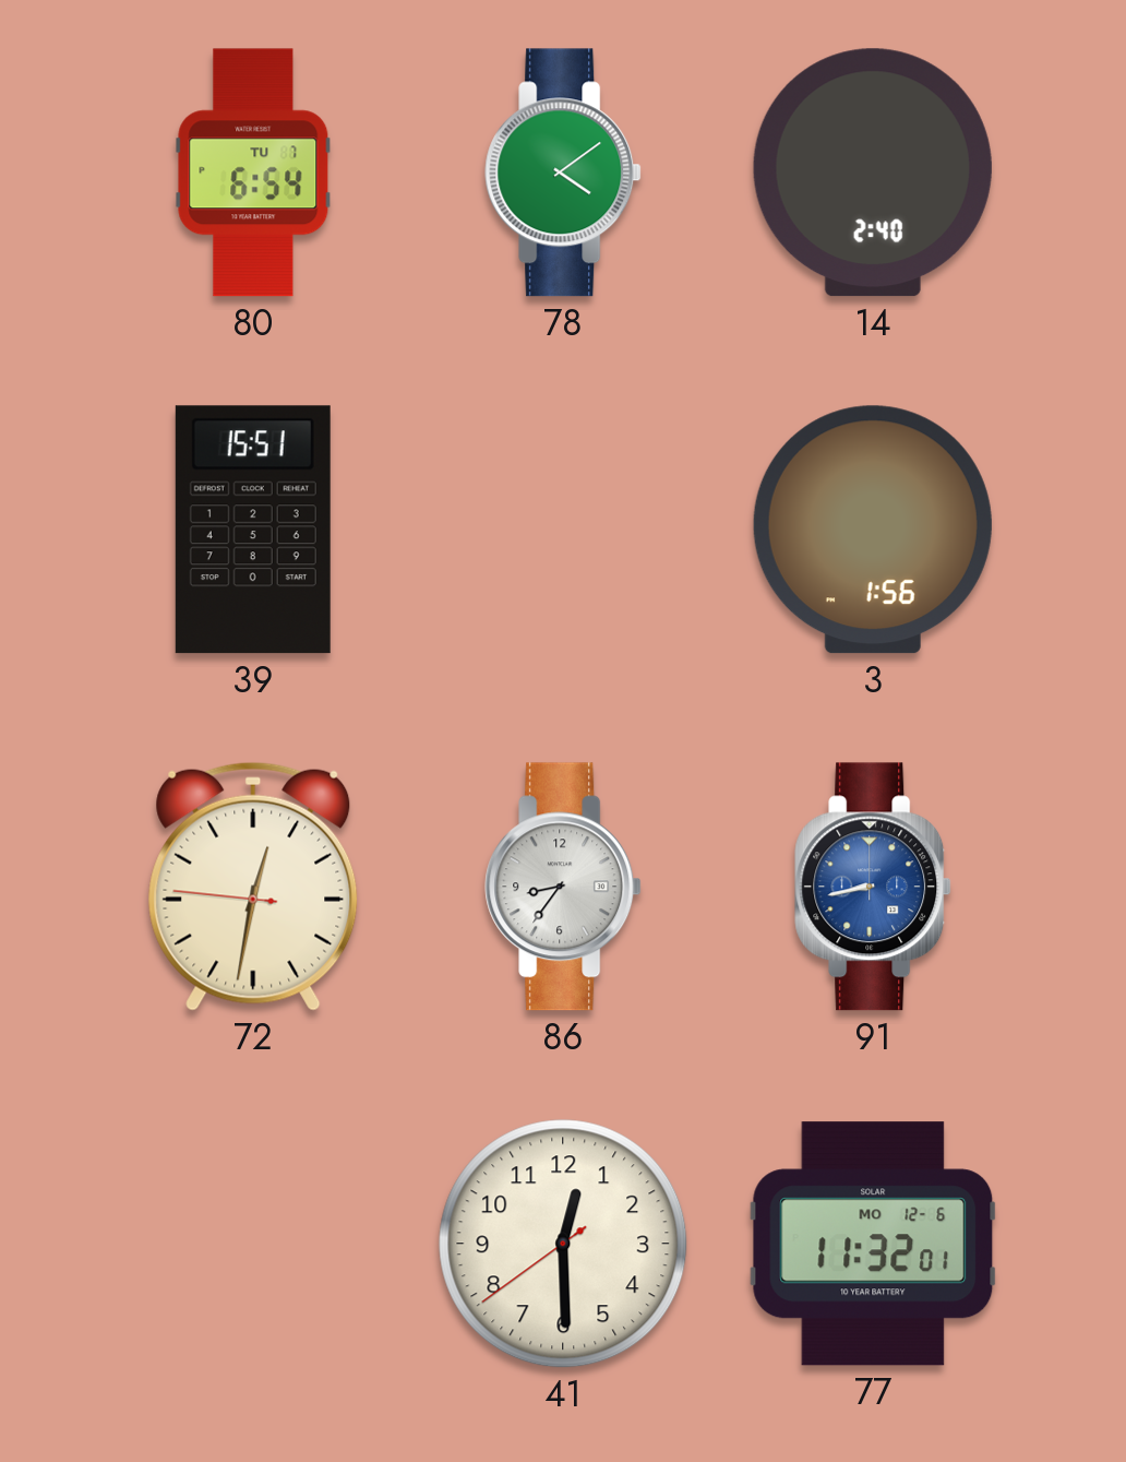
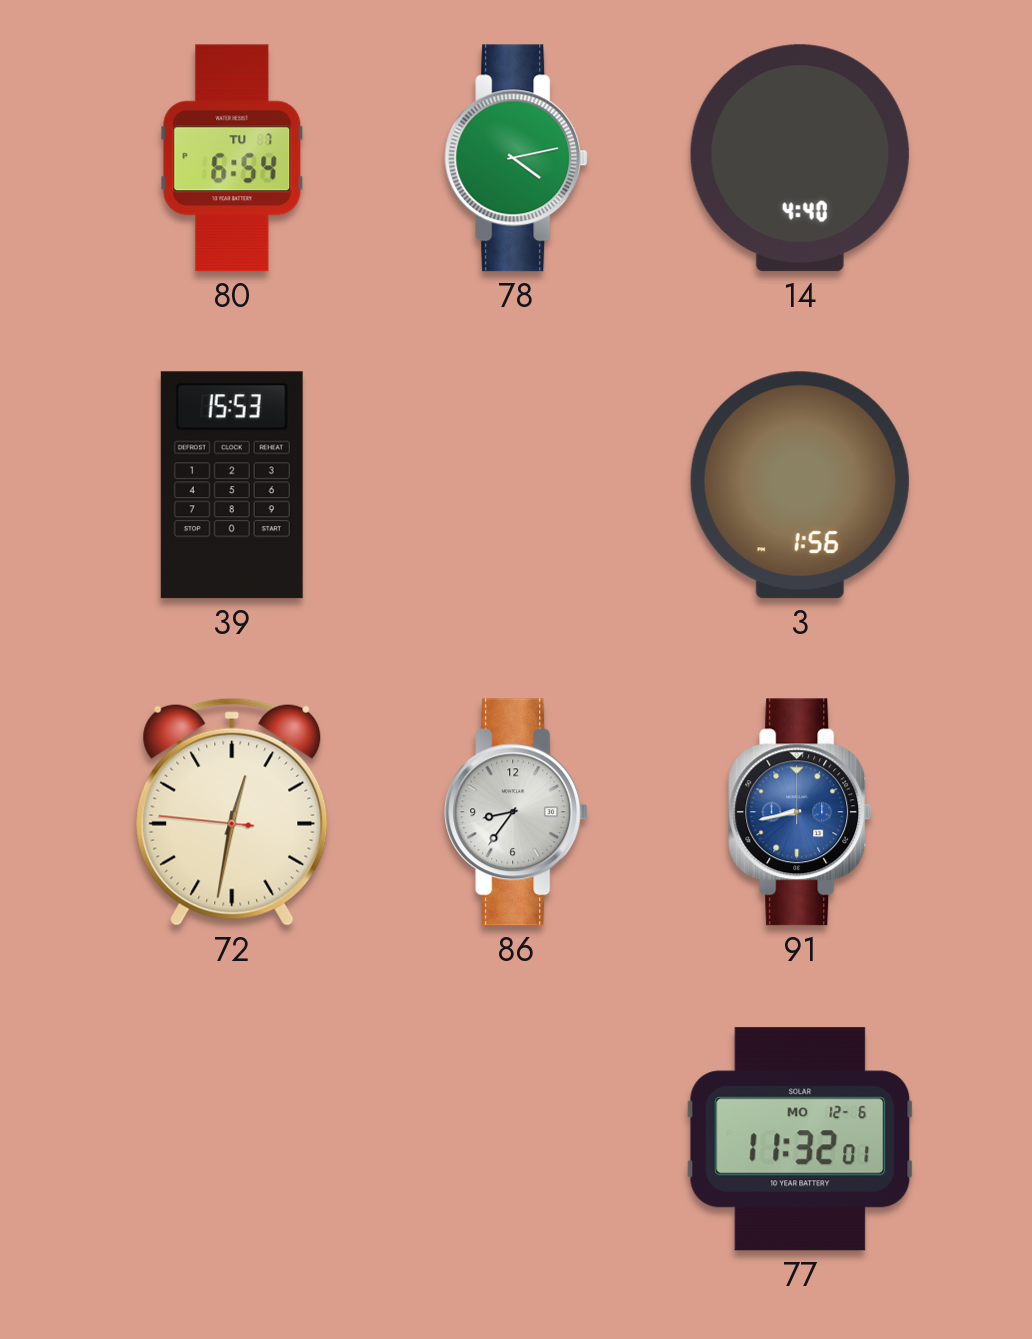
78: 4:09 -> 4:13
14: 2:40 -> 4:40
39: 15:51 -> 15:53
41: 12:29 -> none
